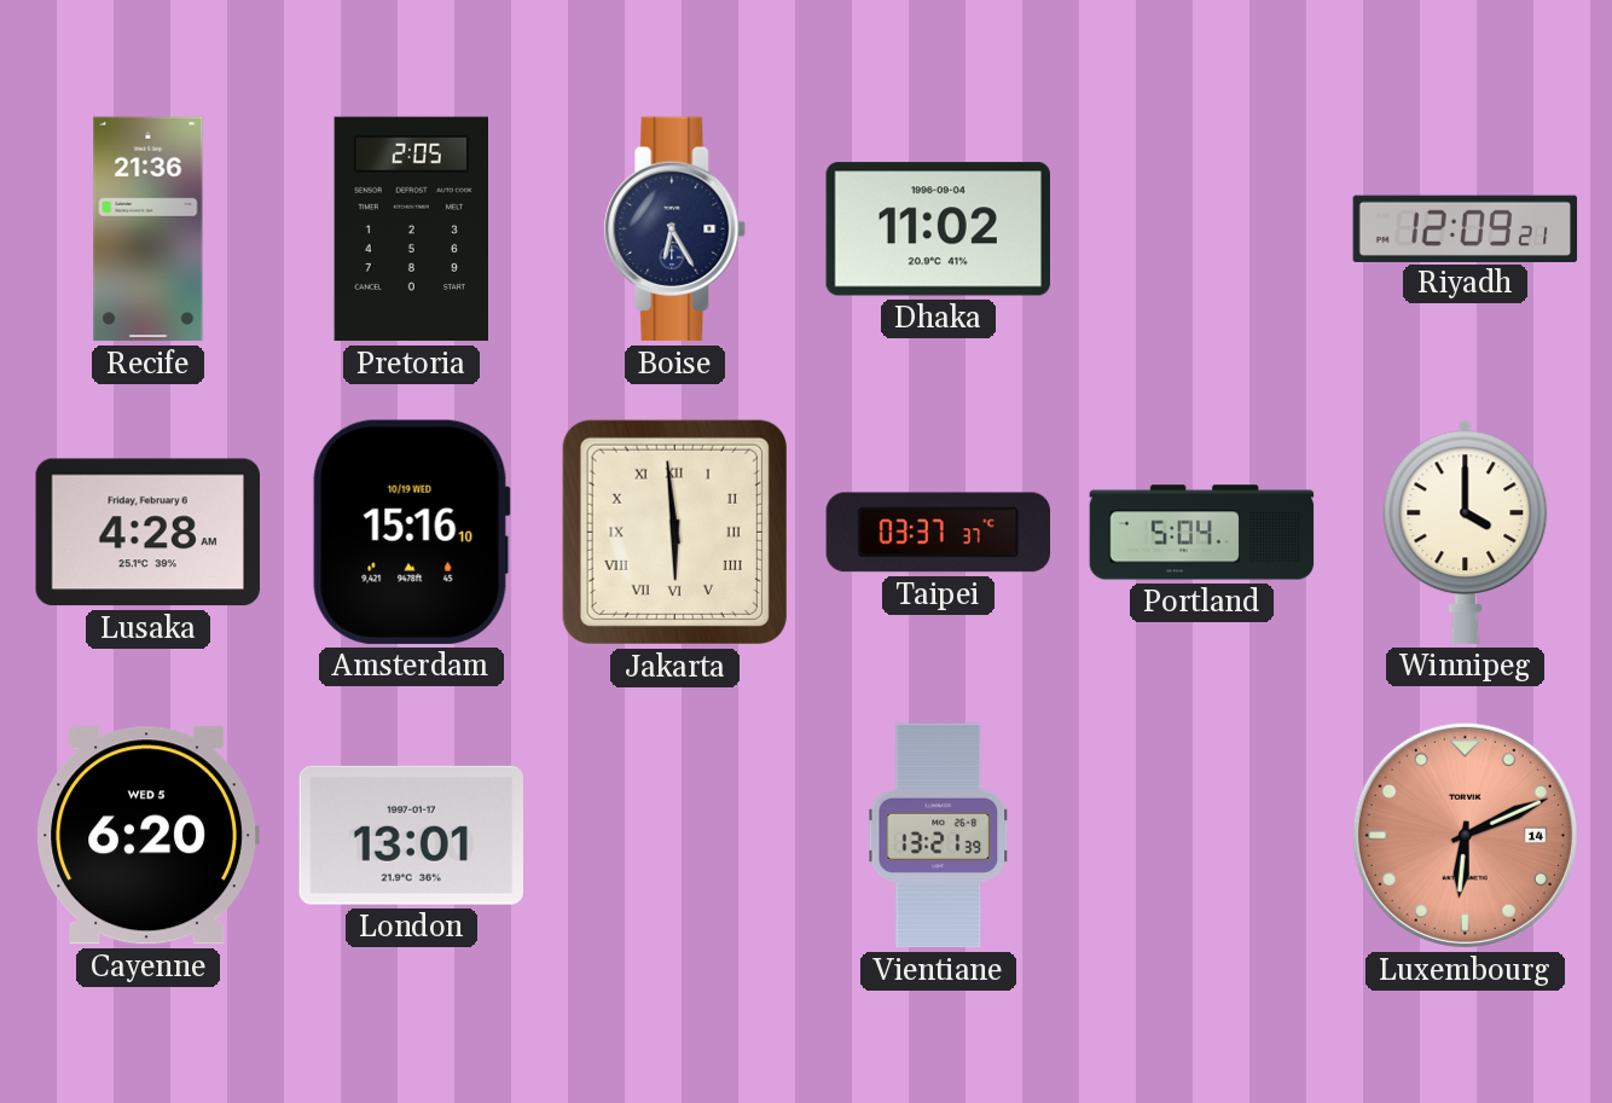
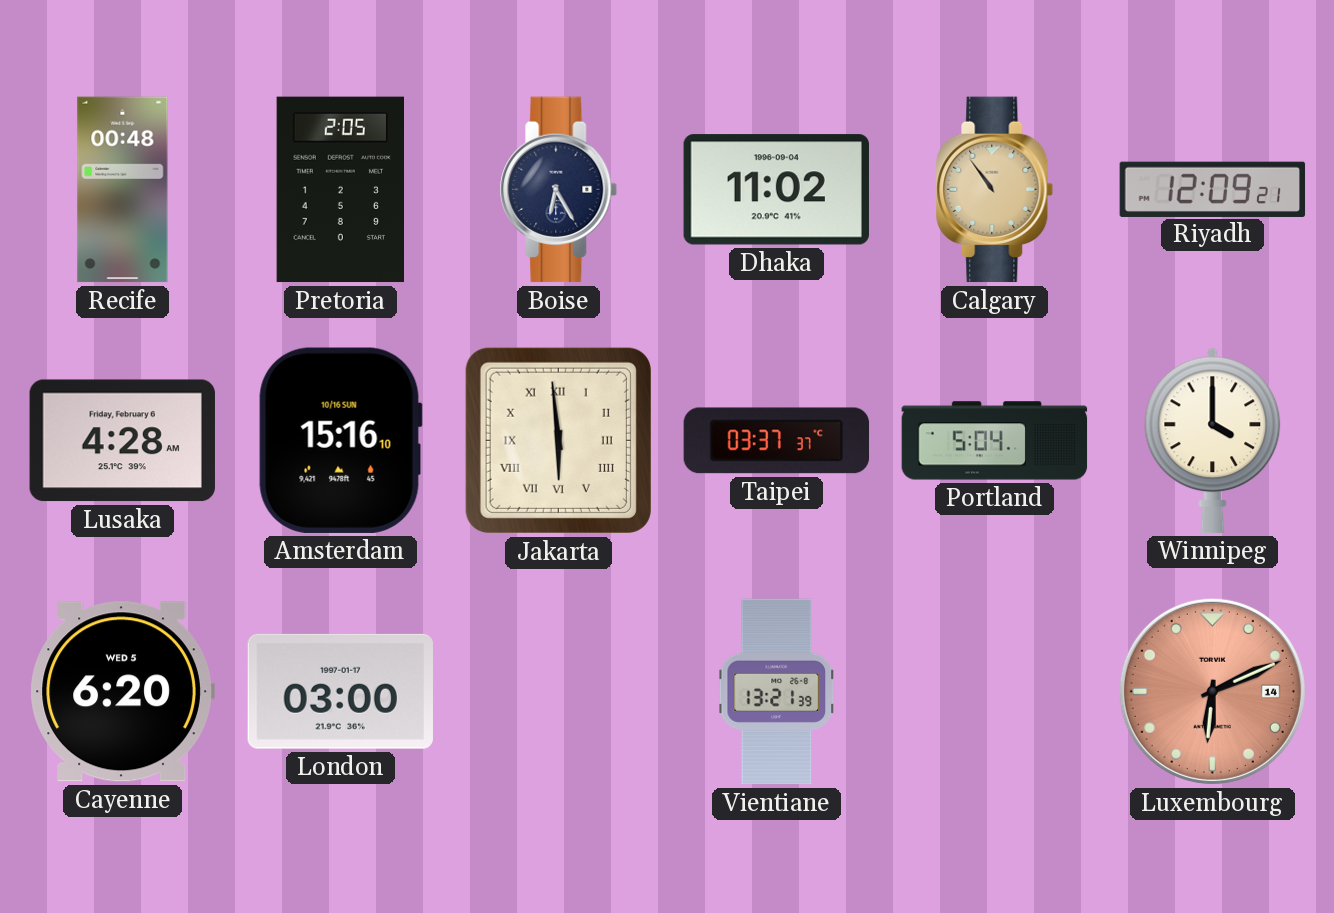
Recife: 21:36 -> 00:48
Calgary: none -> 10:54
Amsterdam date: 10/19 WED -> 10/16 SUN
London: 13:01 -> 03:00
